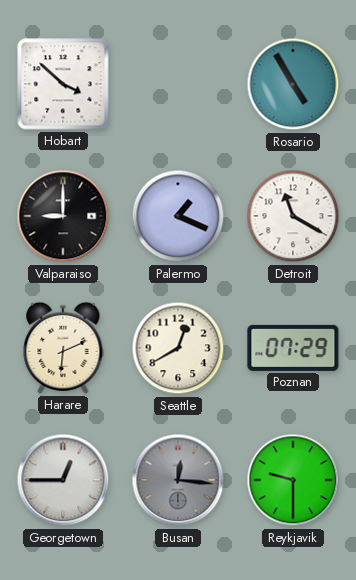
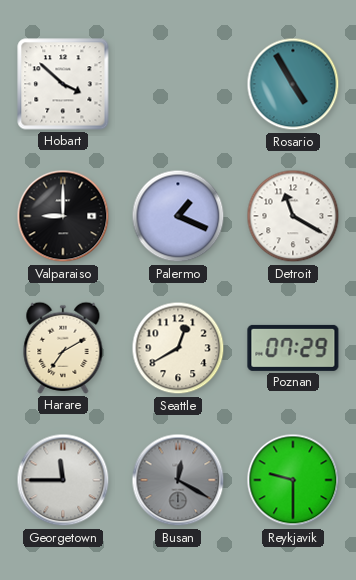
Harare: 6:11 -> 7:10
Georgetown: 12:45 -> 11:45
Busan: 12:16 -> 12:20
